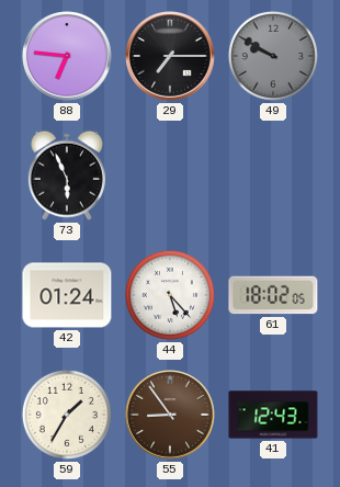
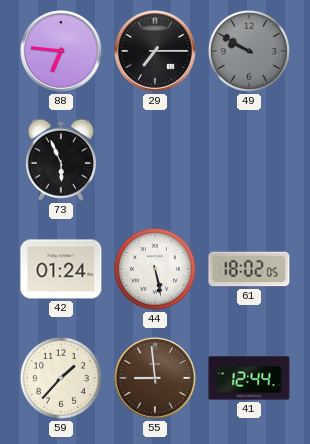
44: 5:23 -> 5:28
59: 1:35 -> 1:37
55: 8:54 -> 8:59
41: 12:43 -> 12:44
